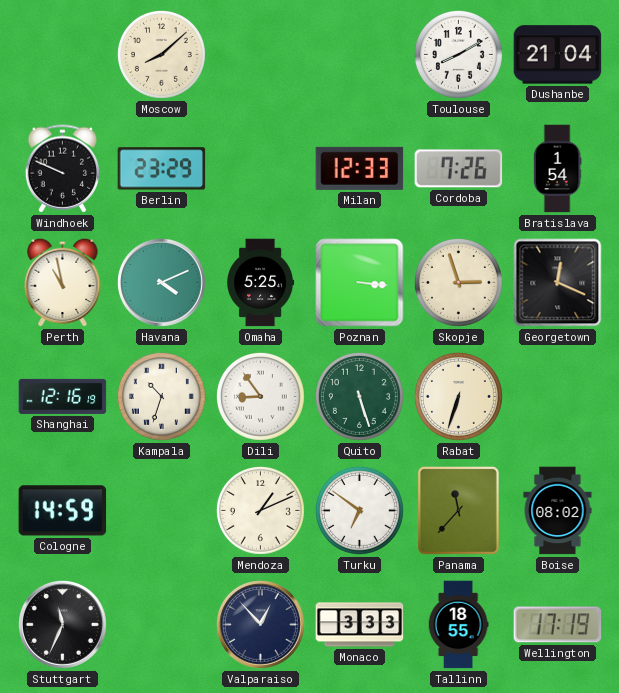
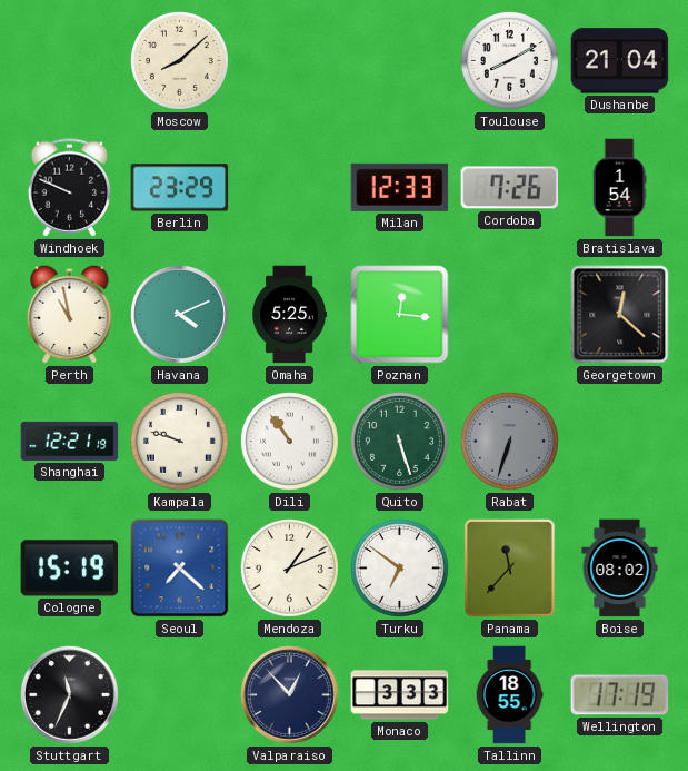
Poznan: 3:16 -> 12:16
Skopje: 2:57 -> none
Georgetown: 12:19 -> 12:22
Shanghai: 12:16 -> 12:21
Kampala: 10:33 -> 9:48
Dili: 8:54 -> 10:54
Rabat dial: cream -> grey
Cologne: 14:59 -> 15:19
Seoul: none -> 7:22
